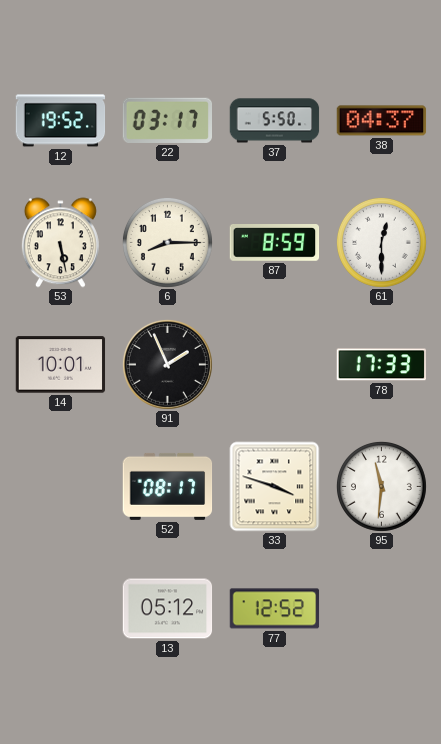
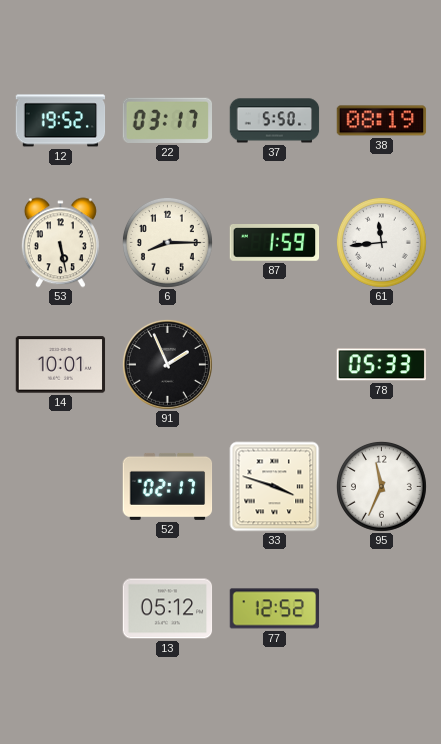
38: 04:37 -> 08:19
87: 8:59 -> 1:59
61: 12:30 -> 11:44
78: 17:33 -> 05:33
52: 08:17 -> 02:17
95: 11:31 -> 11:34
